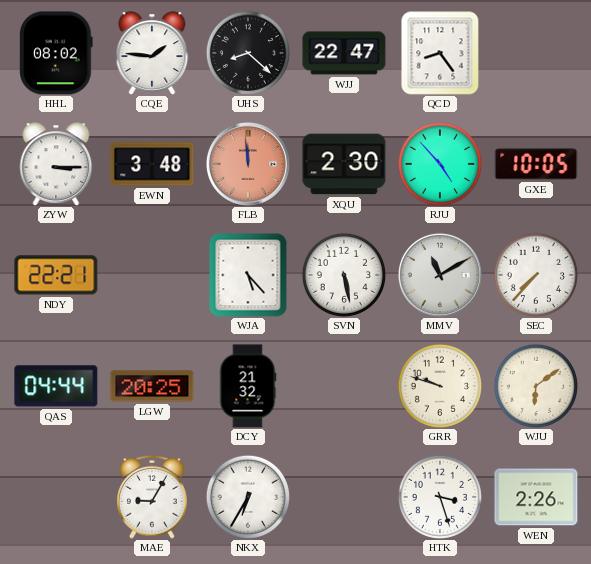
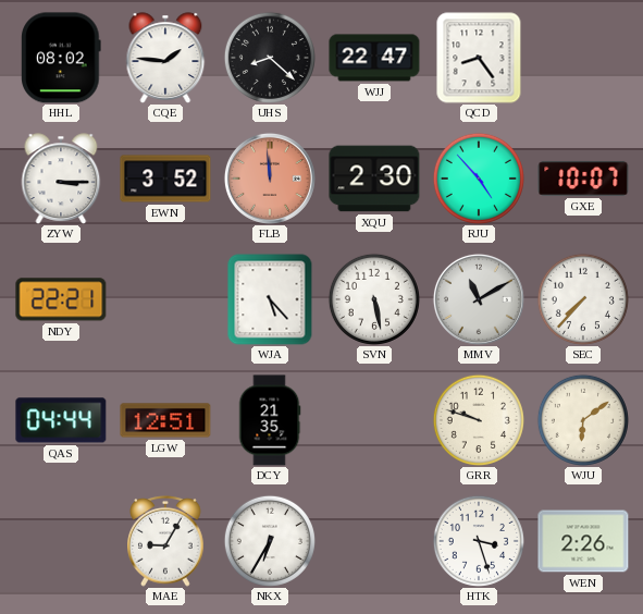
EWN: 3:48 -> 3:52
GXE: 10:05 -> 10:07
LGW: 20:25 -> 12:51
DCY: 21:32 -> 21:35
